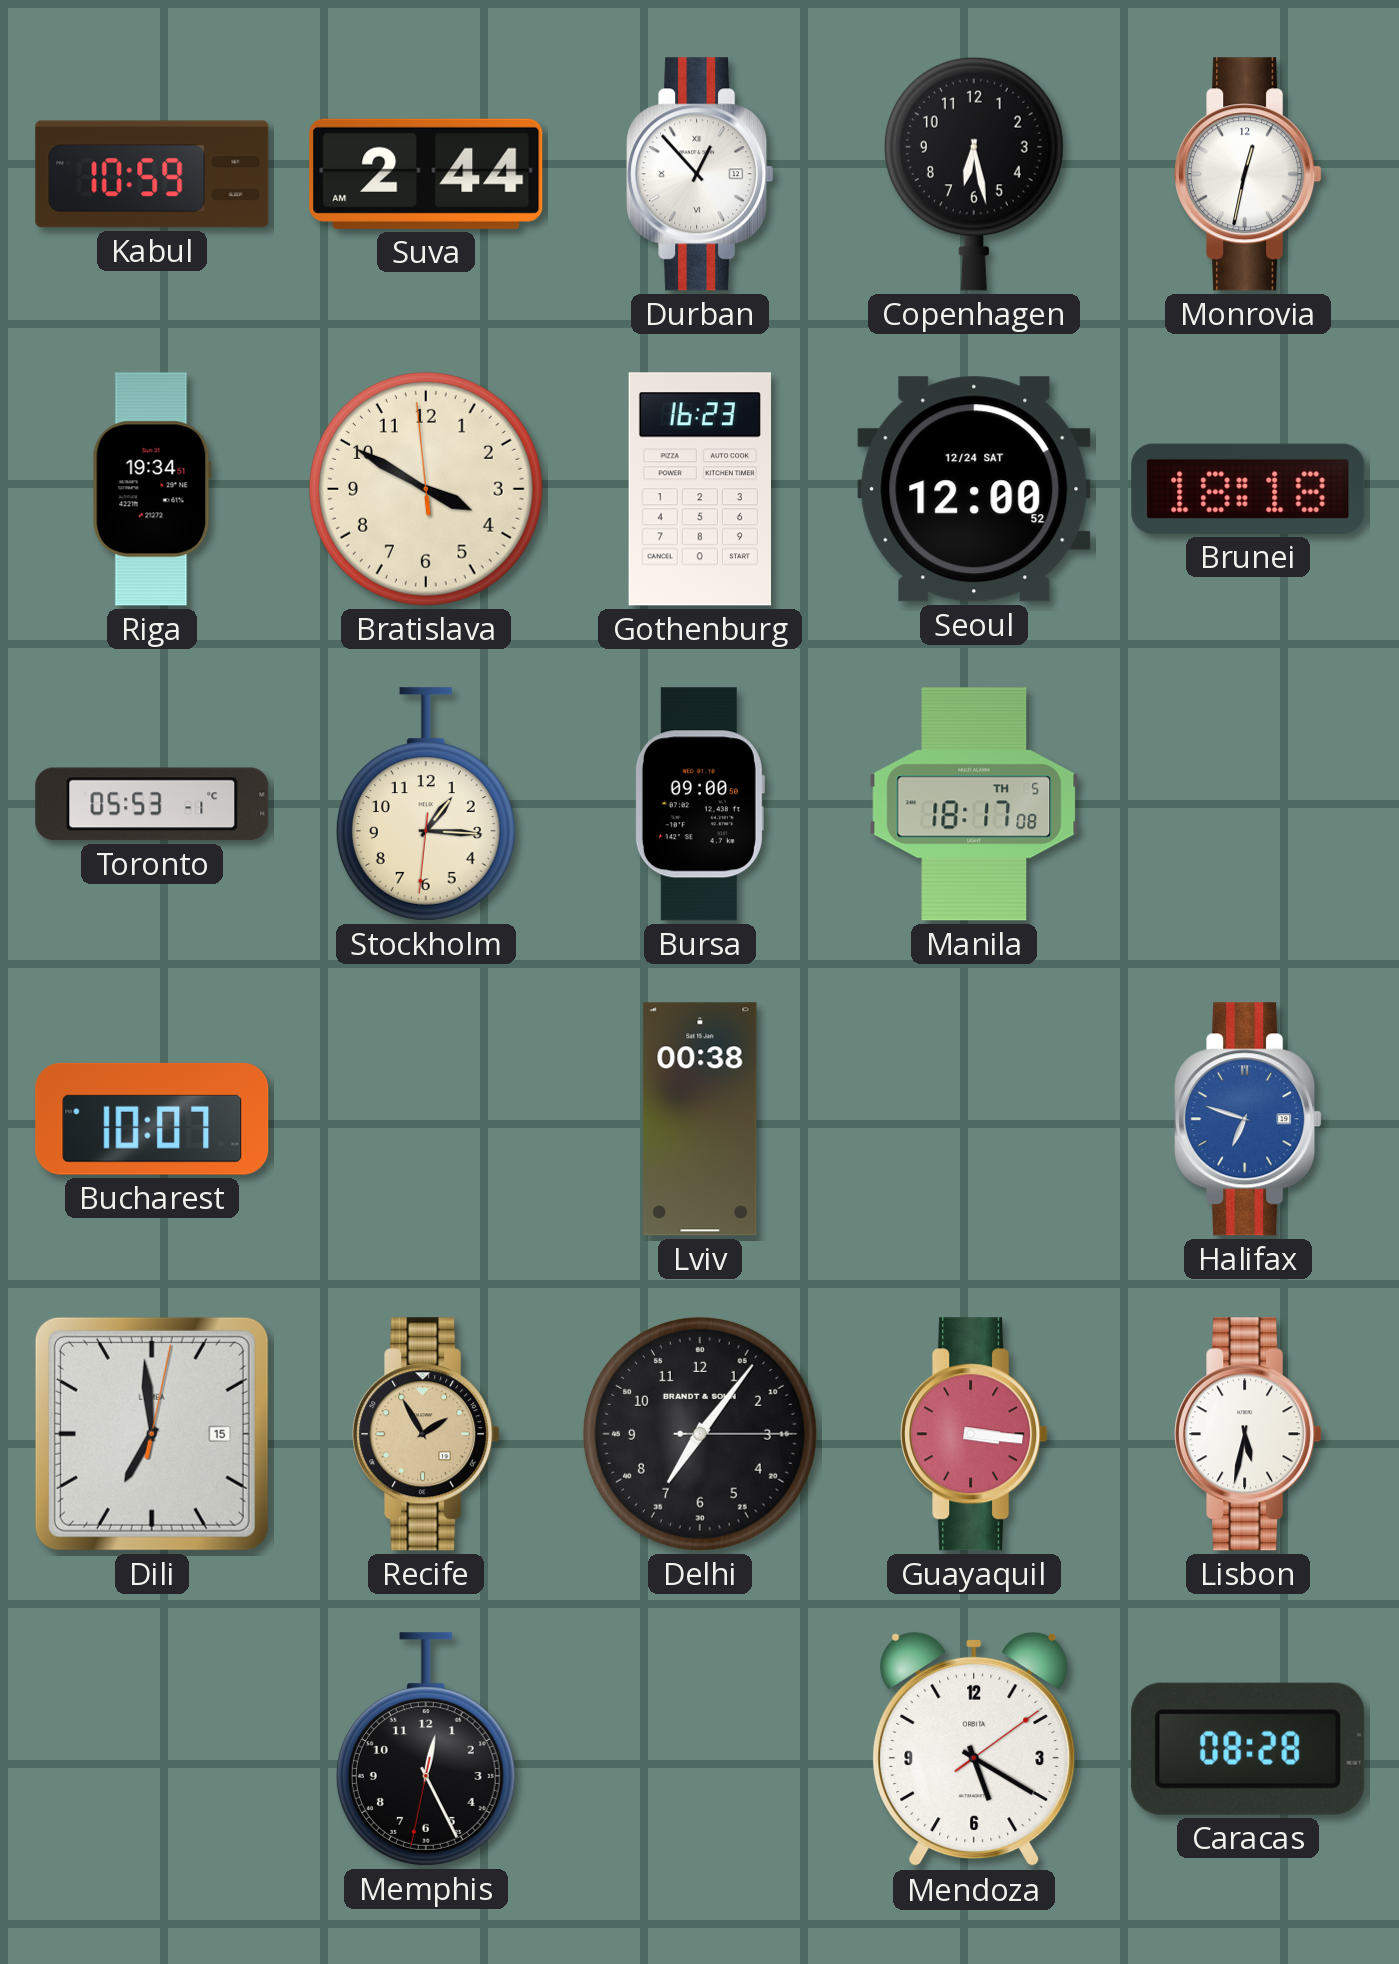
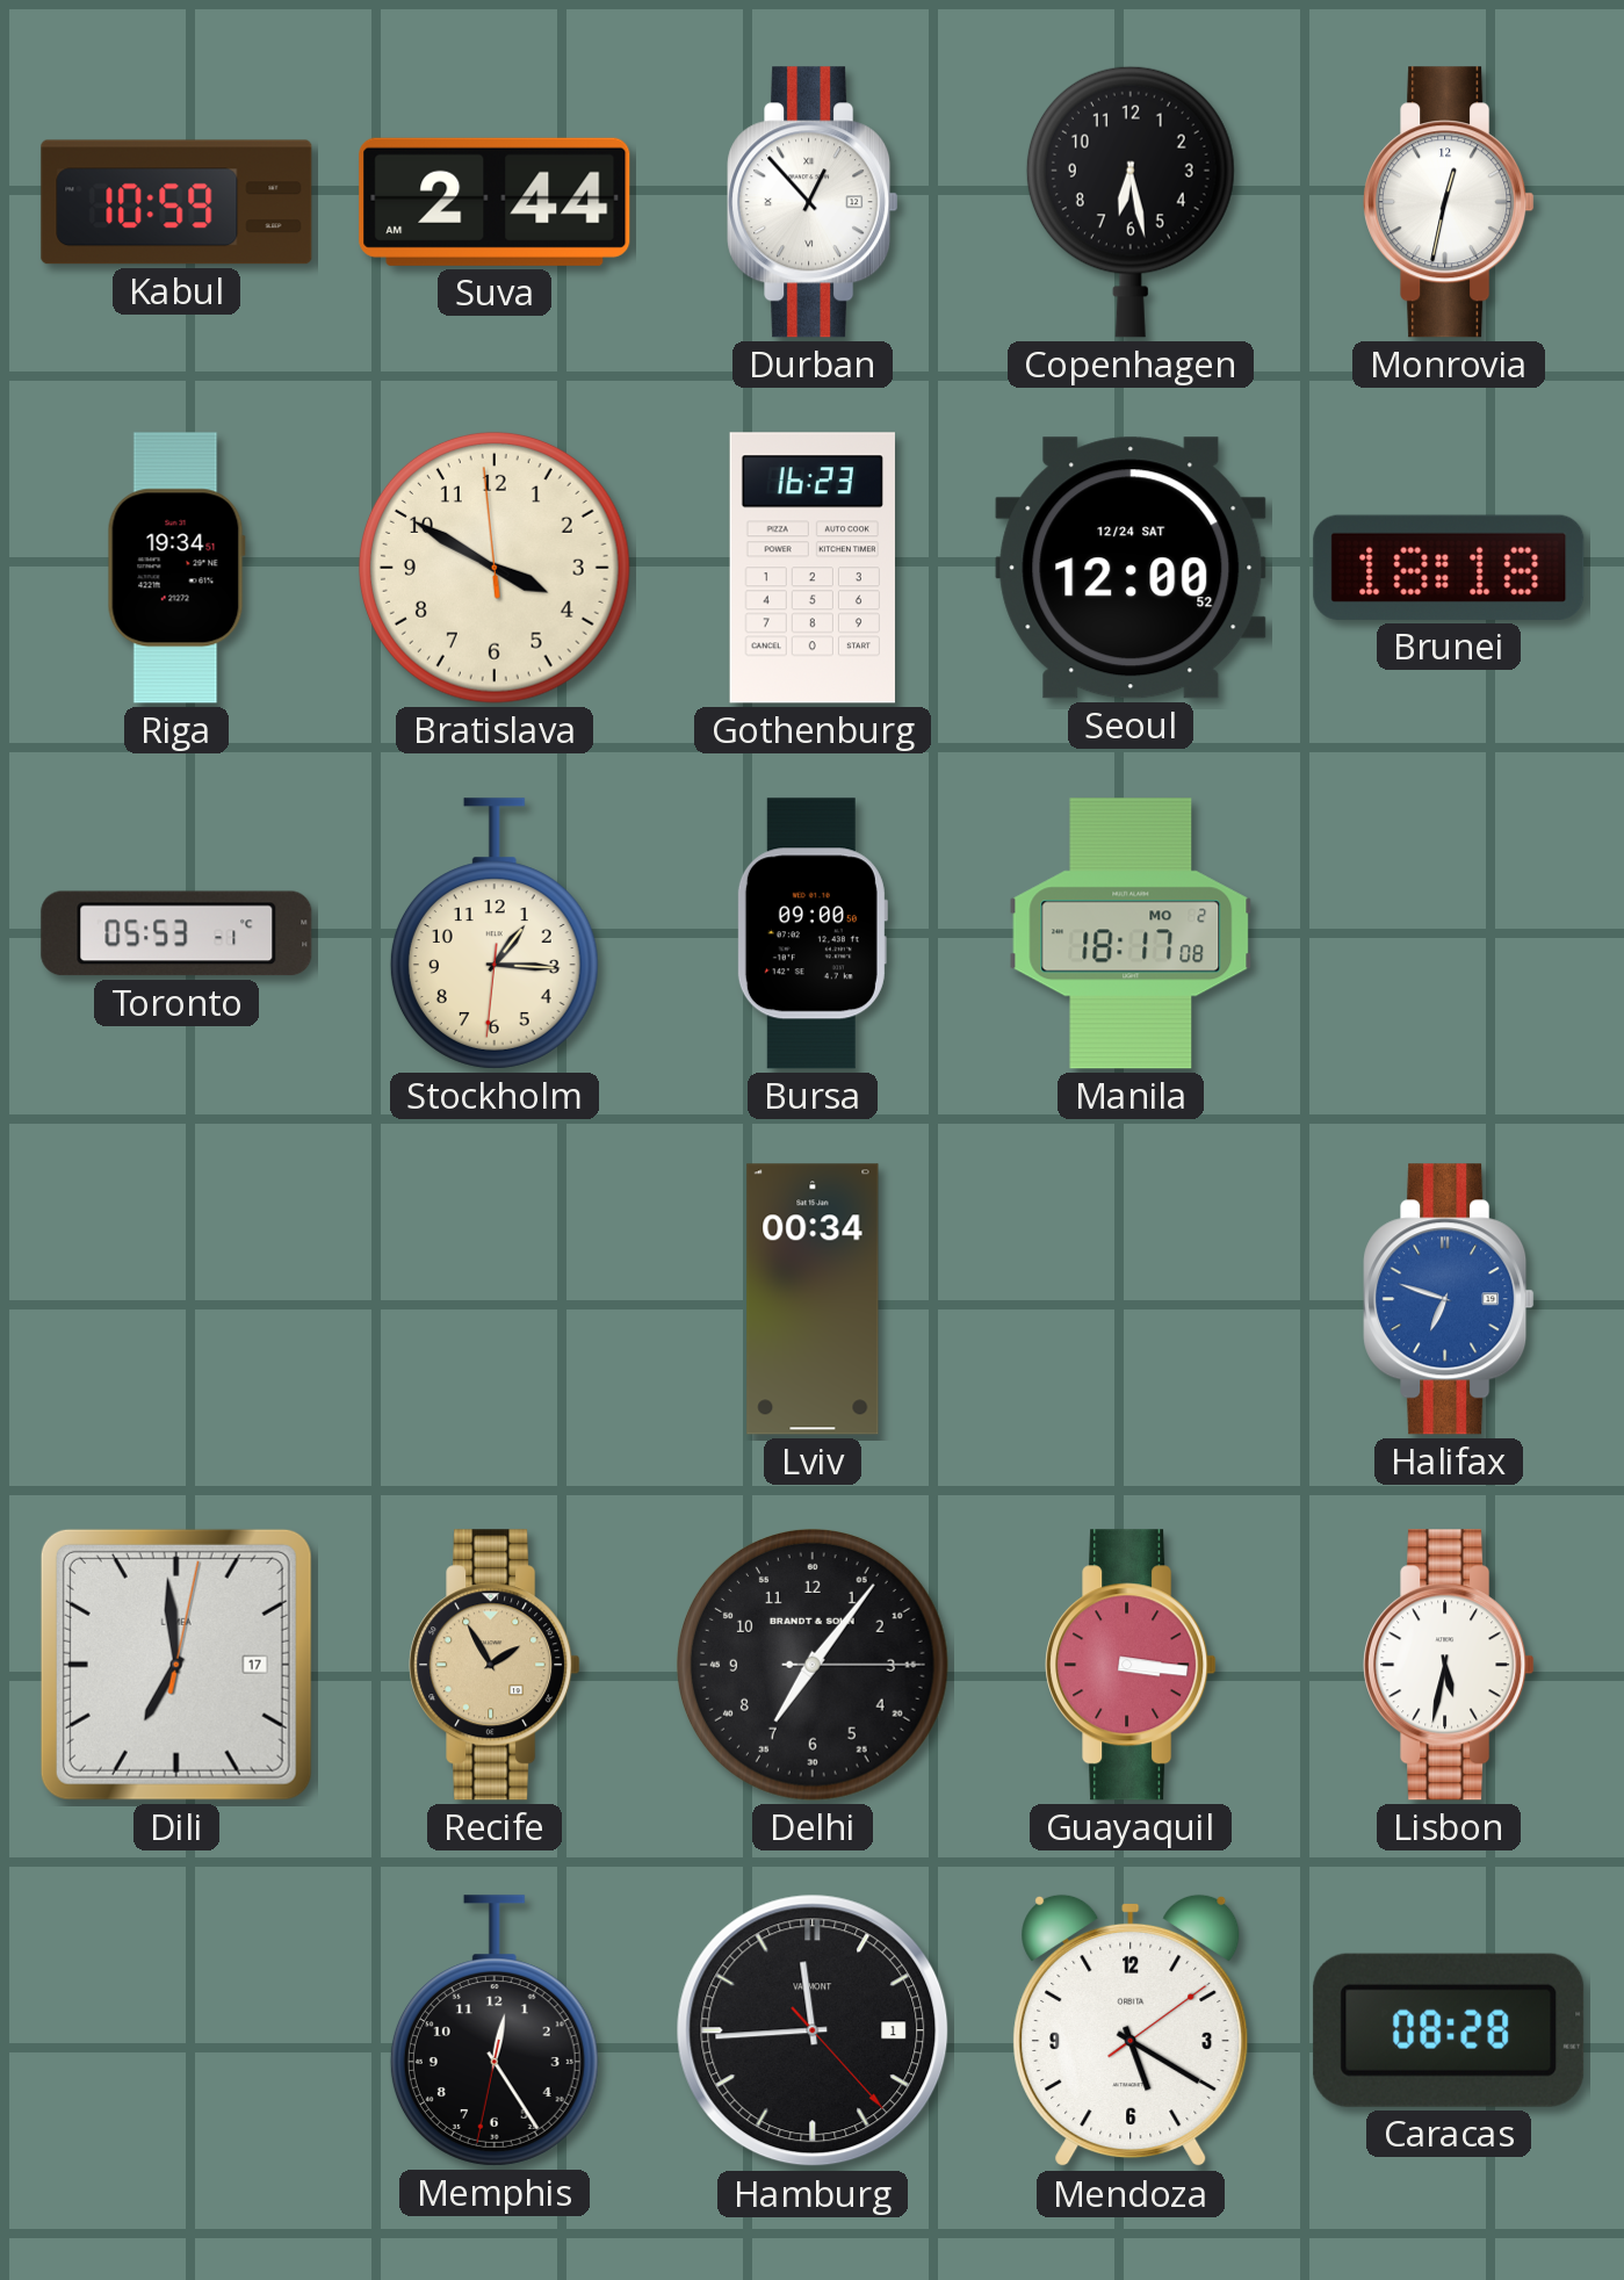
Manila date: TH 5 -> MO 2
Bucharest: 10:07 -> none
Lviv: 00:38 -> 00:34
Dili date: 15 -> 17
Memphis: 12:25 -> 12:24
Hamburg: none -> 11:44
